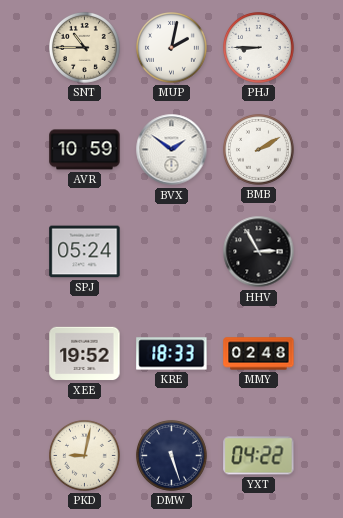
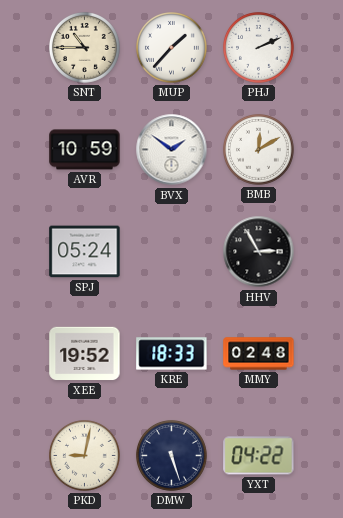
MUP: 2:02 -> 1:37
PHJ: 8:45 -> 2:11
BMB: 2:10 -> 12:10
